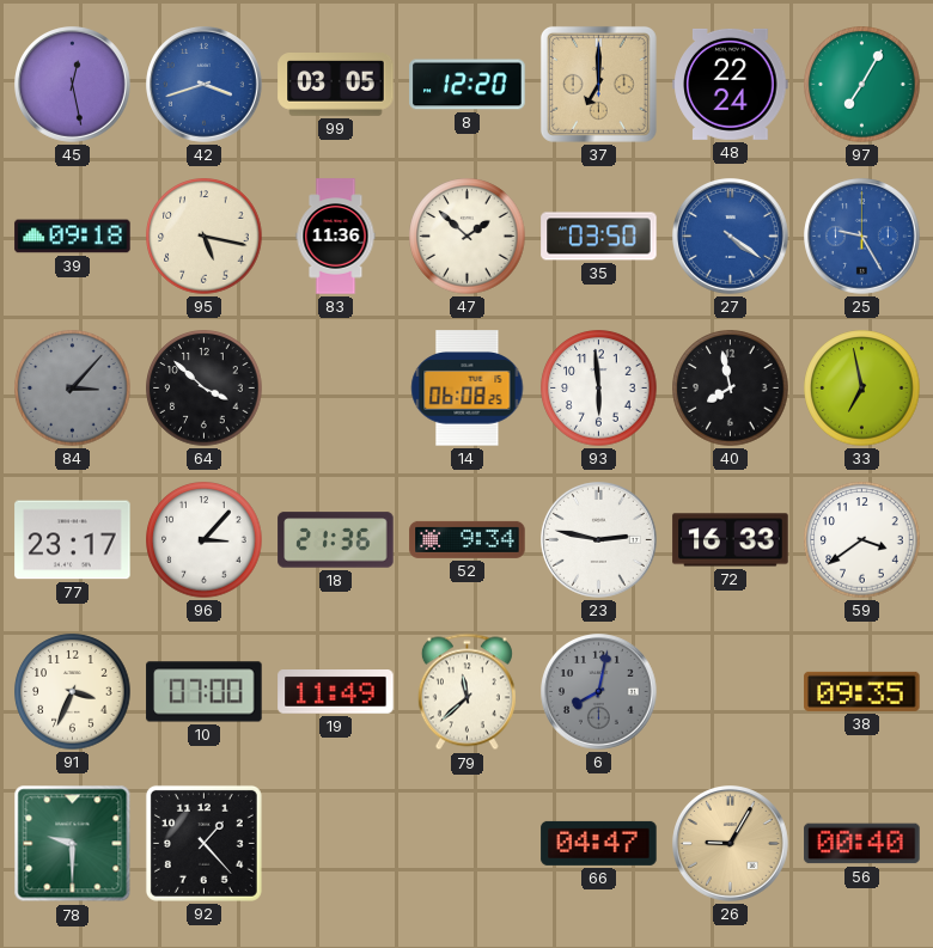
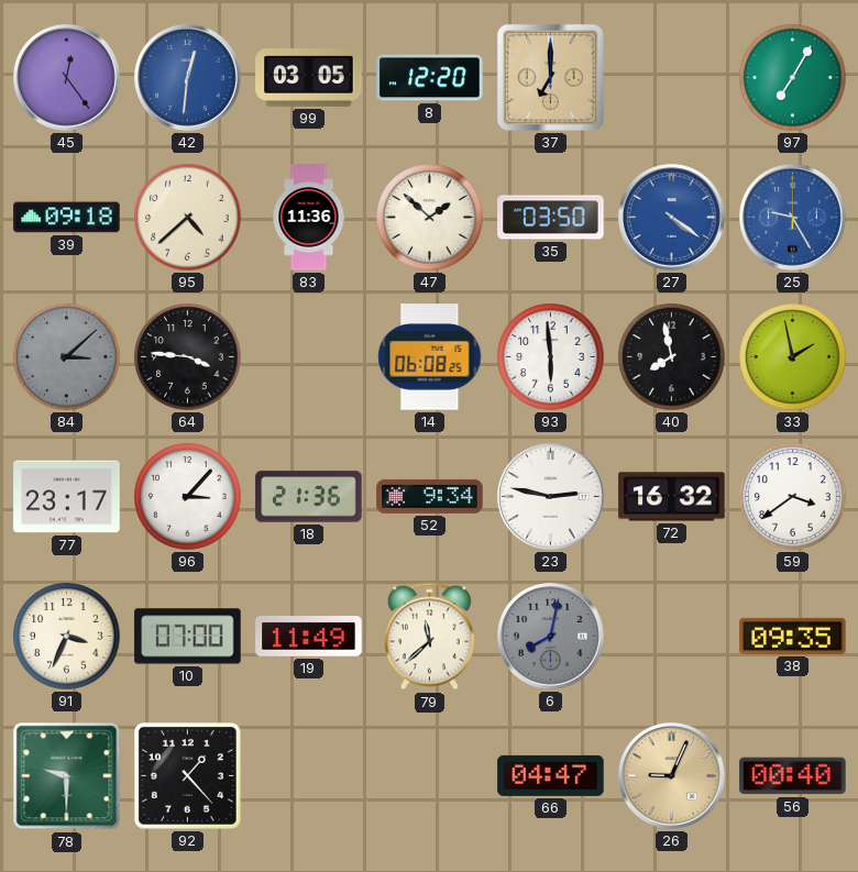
45: 12:28 -> 12:24
42: 3:42 -> 12:31
48: 22:24 -> none
95: 5:17 -> 4:38
84: 3:07 -> 3:08
64: 3:52 -> 3:46
33: 6:58 -> 1:58
72: 16:33 -> 16:32
26: 9:05 -> 9:04
